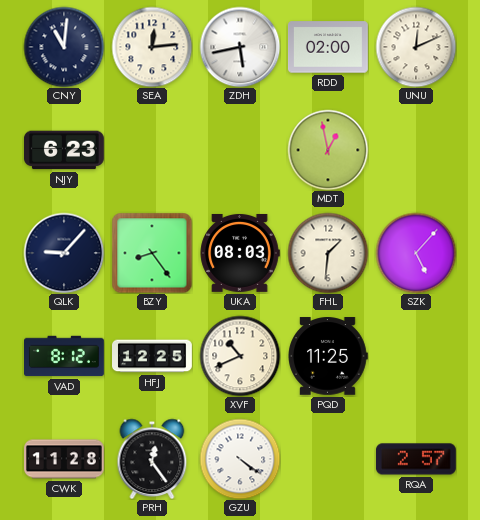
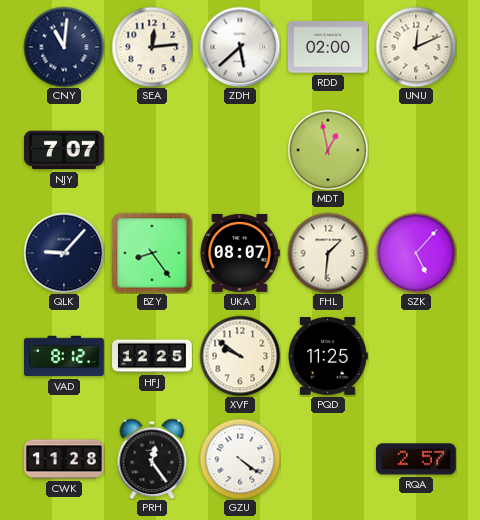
ZDH: 5:43 -> 5:38
NJY: 6:23 -> 7:07
UKA: 08:03 -> 08:07
XVF: 10:41 -> 9:51
